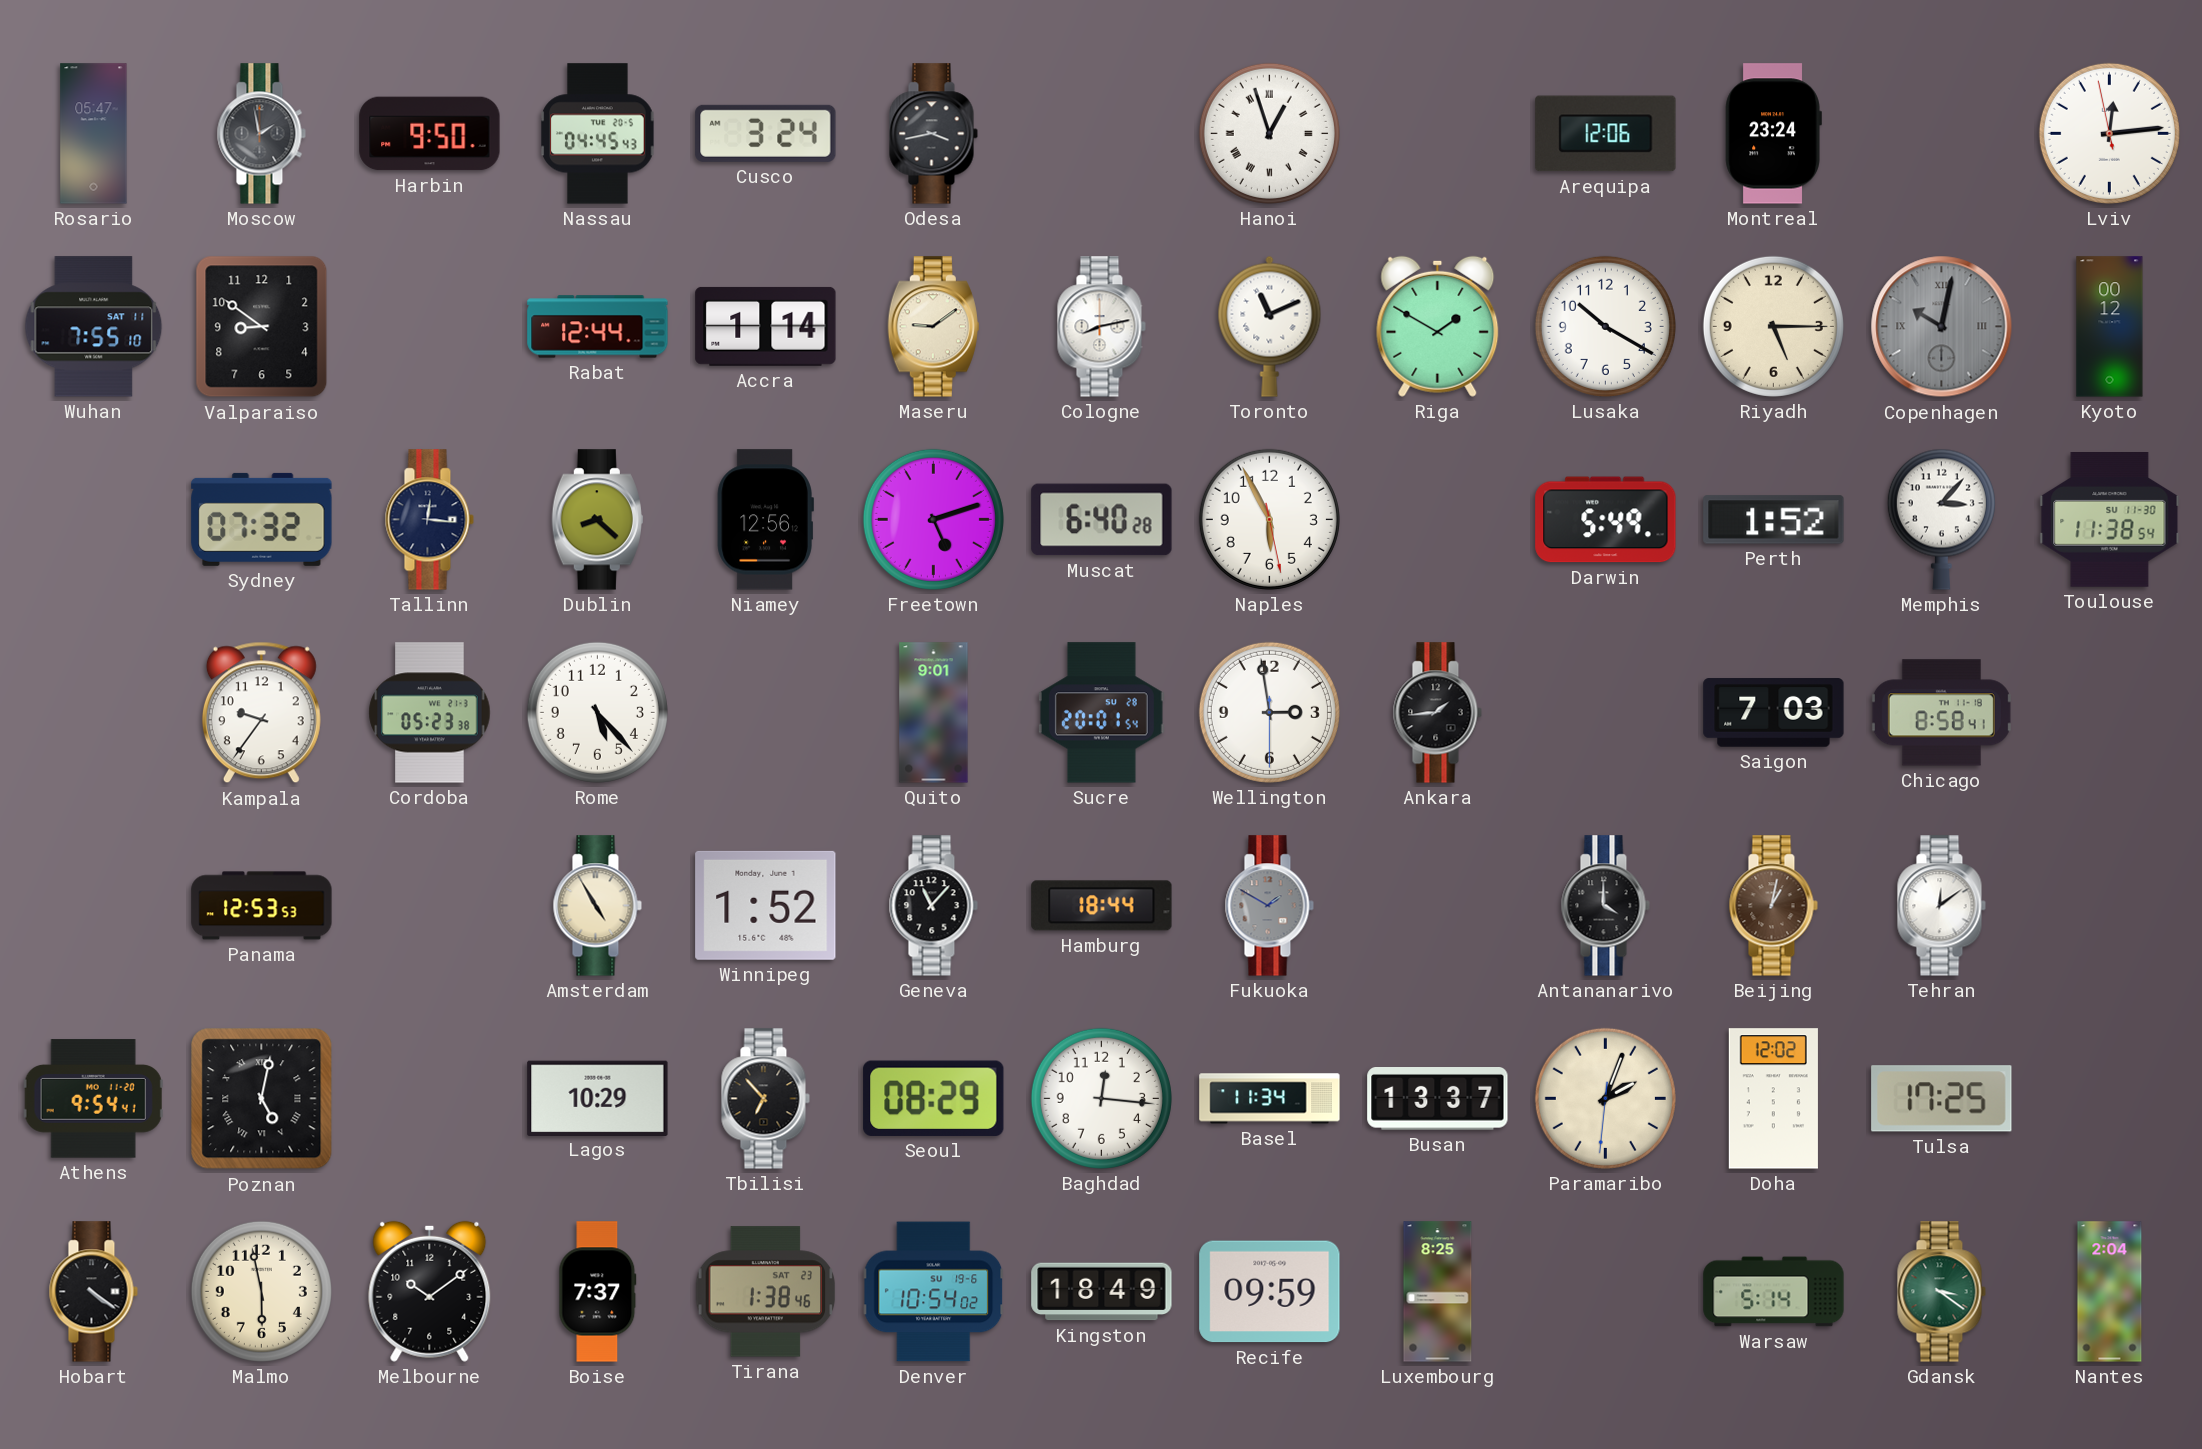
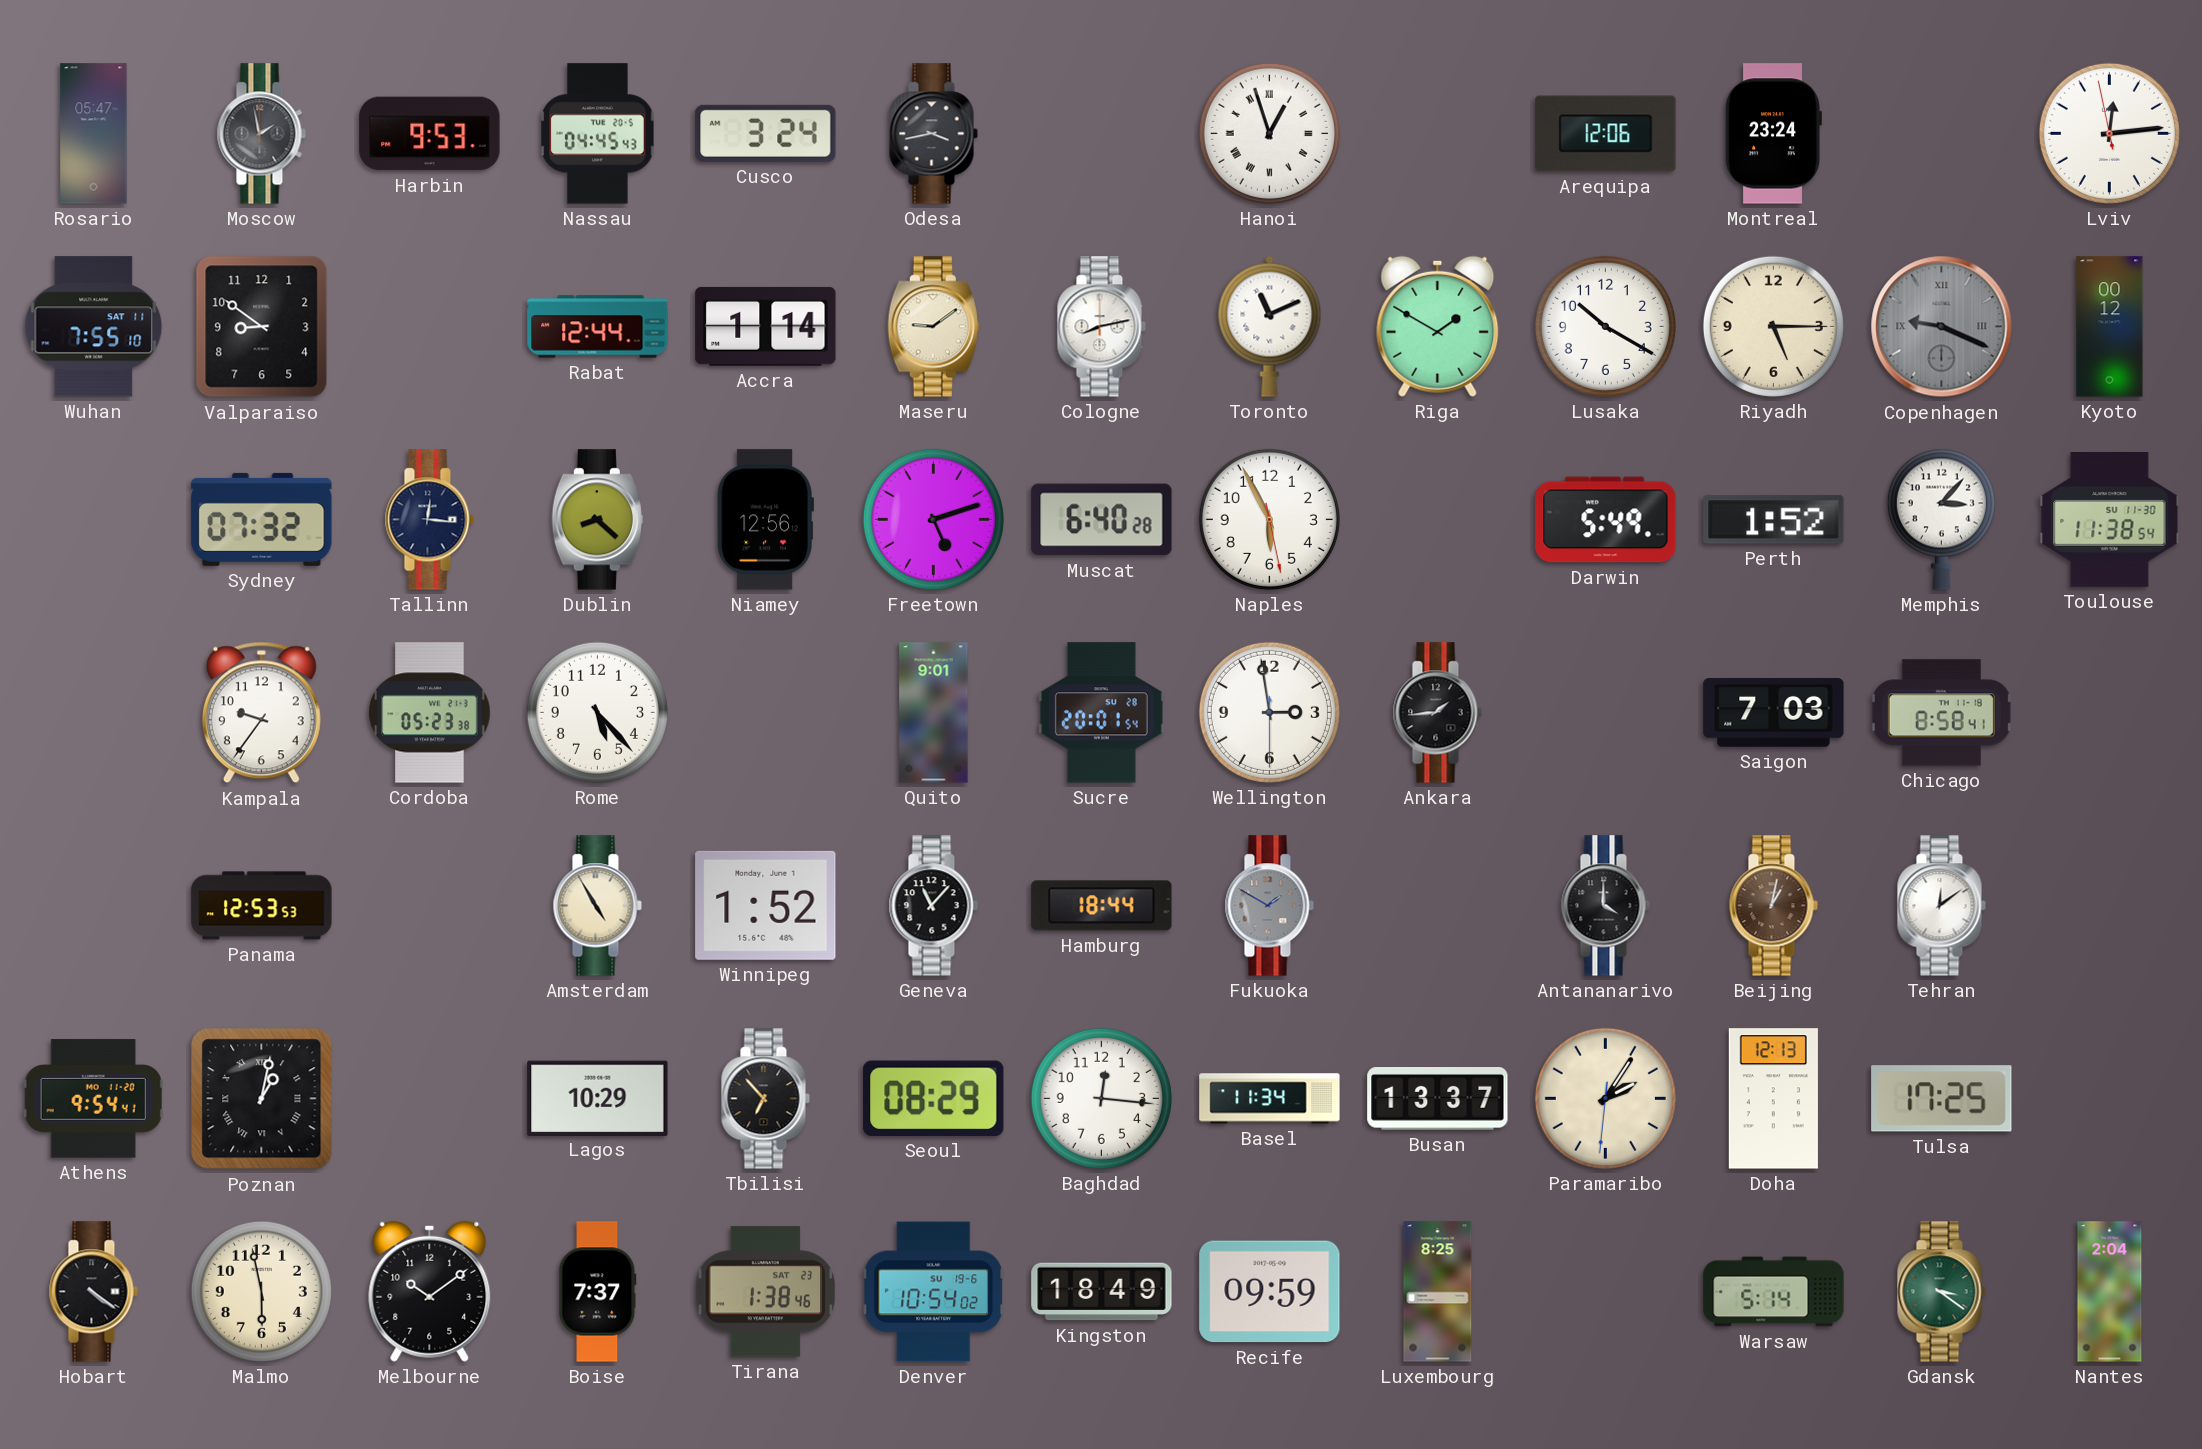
Harbin: 9:50 -> 9:53
Copenhagen: 10:02 -> 9:19
Poznan: 5:02 -> 1:02
Paramaribo: 2:03 -> 2:05
Doha: 12:02 -> 12:13
